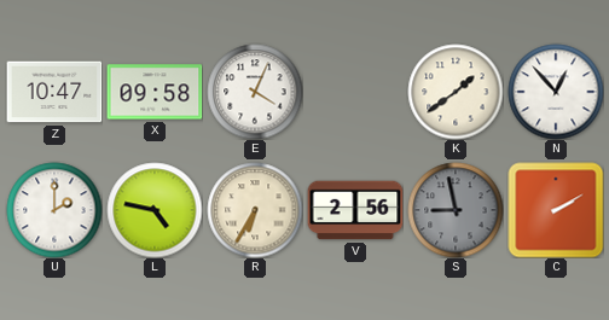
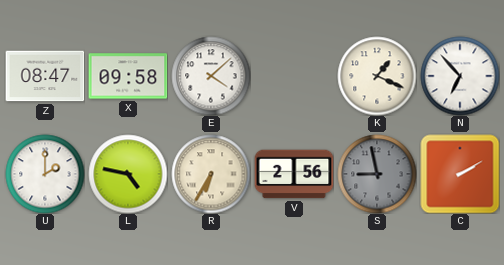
Z: 10:47 -> 08:47
E: 4:04 -> 4:08
K: 1:39 -> 1:19
N: 12:53 -> 6:53
